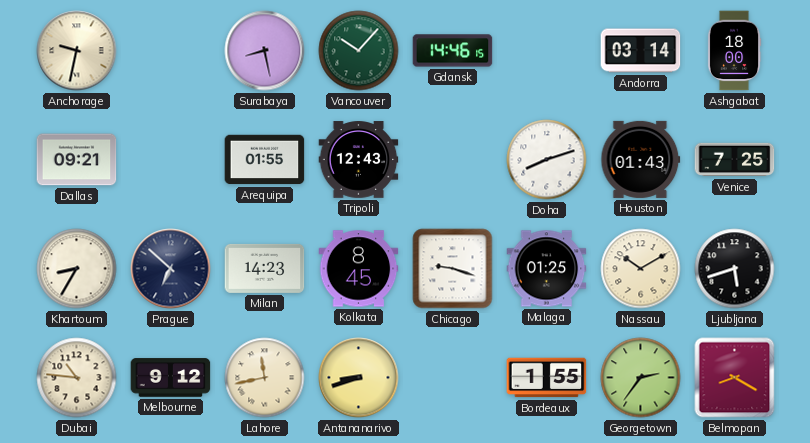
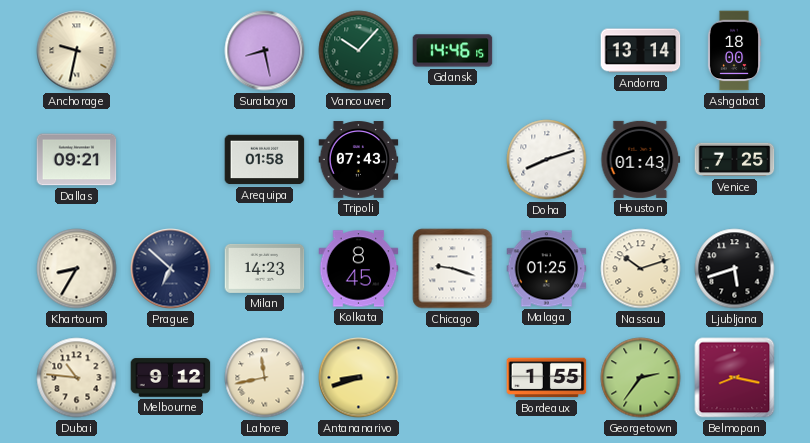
Andorra: 03:14 -> 13:14
Arequipa: 01:55 -> 01:58
Tripoli: 12:43 -> 07:43
Nassau: 10:10 -> 10:12
Belmopan: 8:20 -> 8:17
